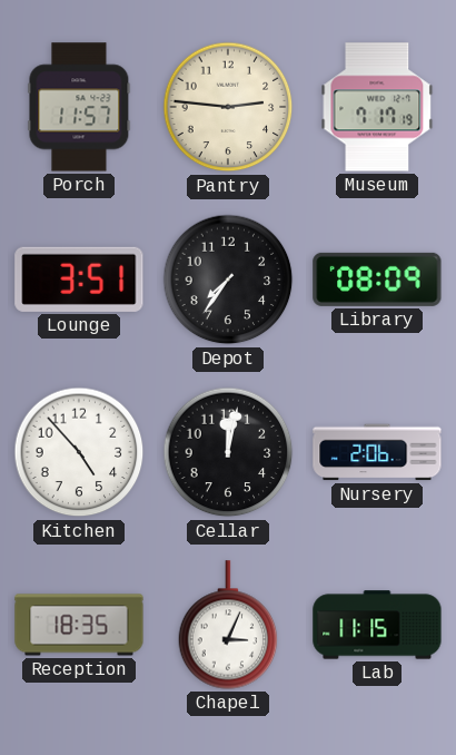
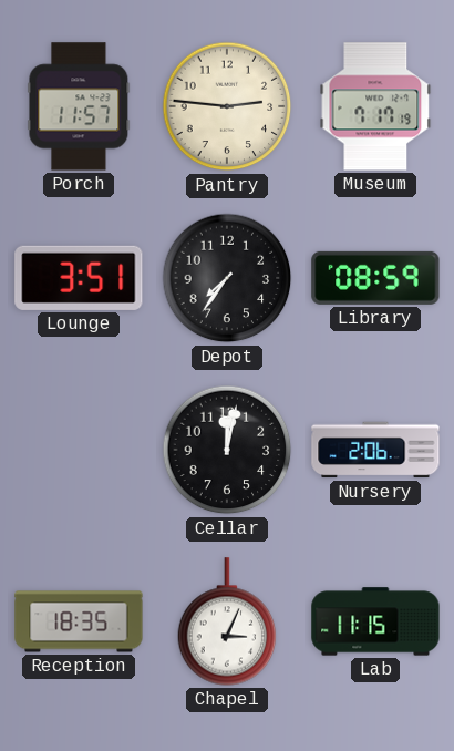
Library: 08:09 -> 08:59
Kitchen: 4:53 -> none
